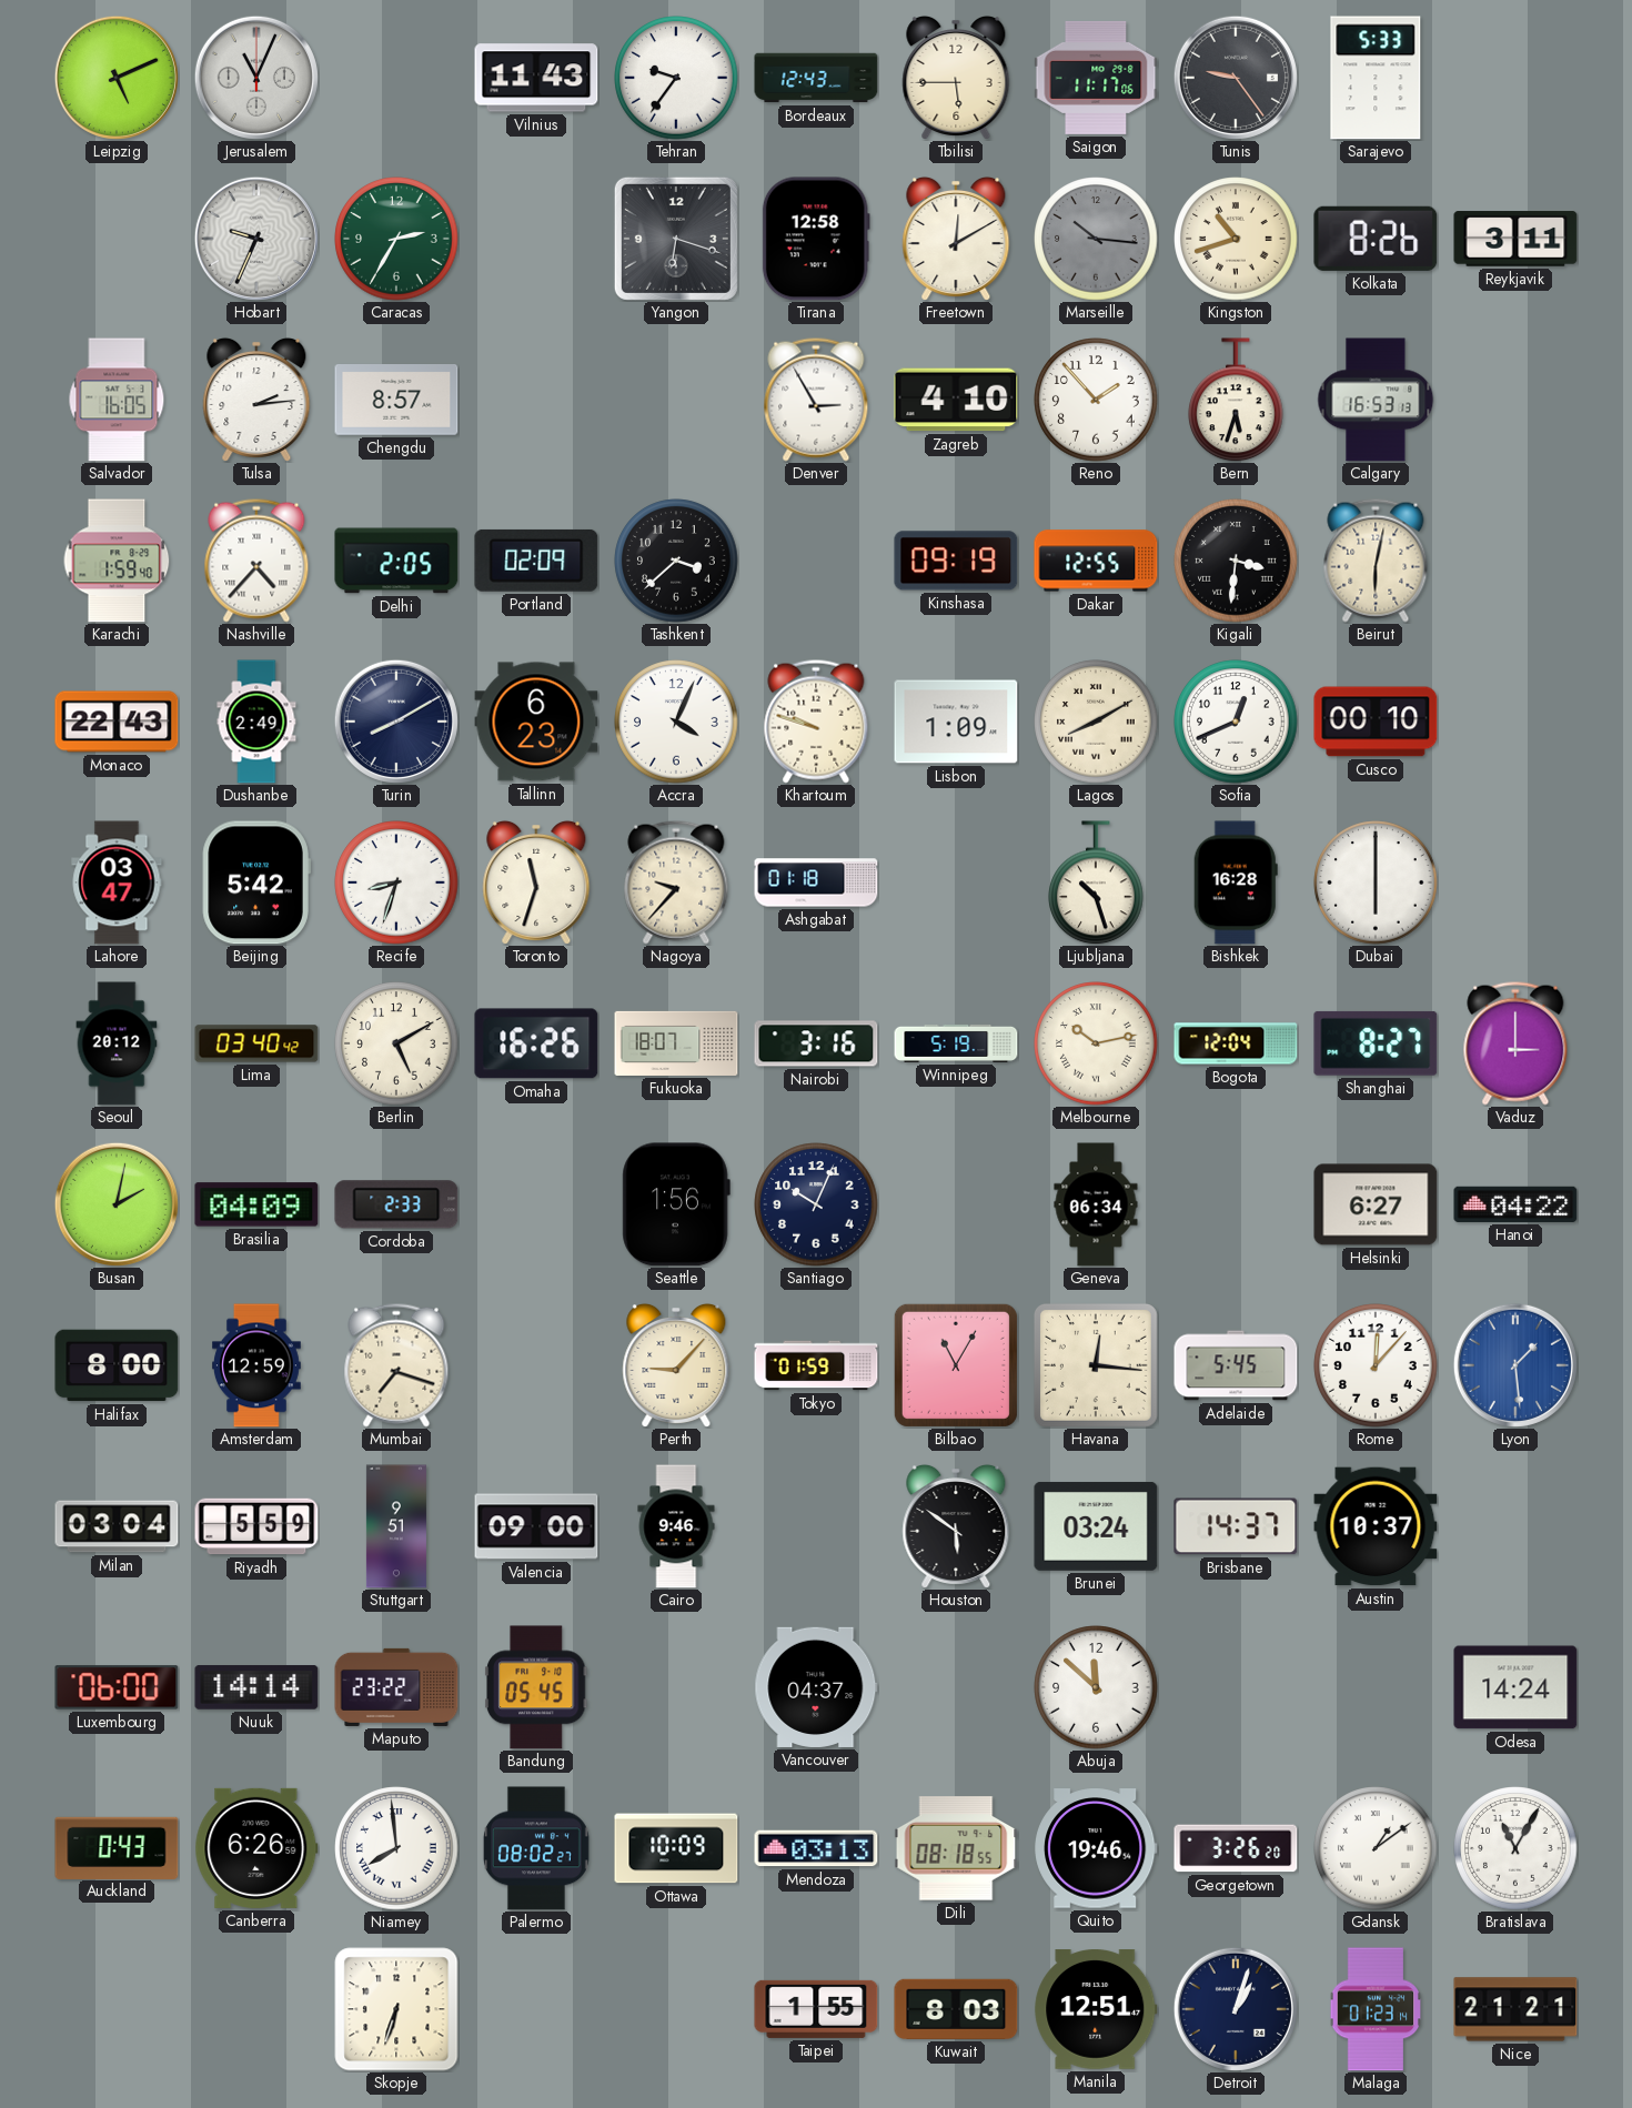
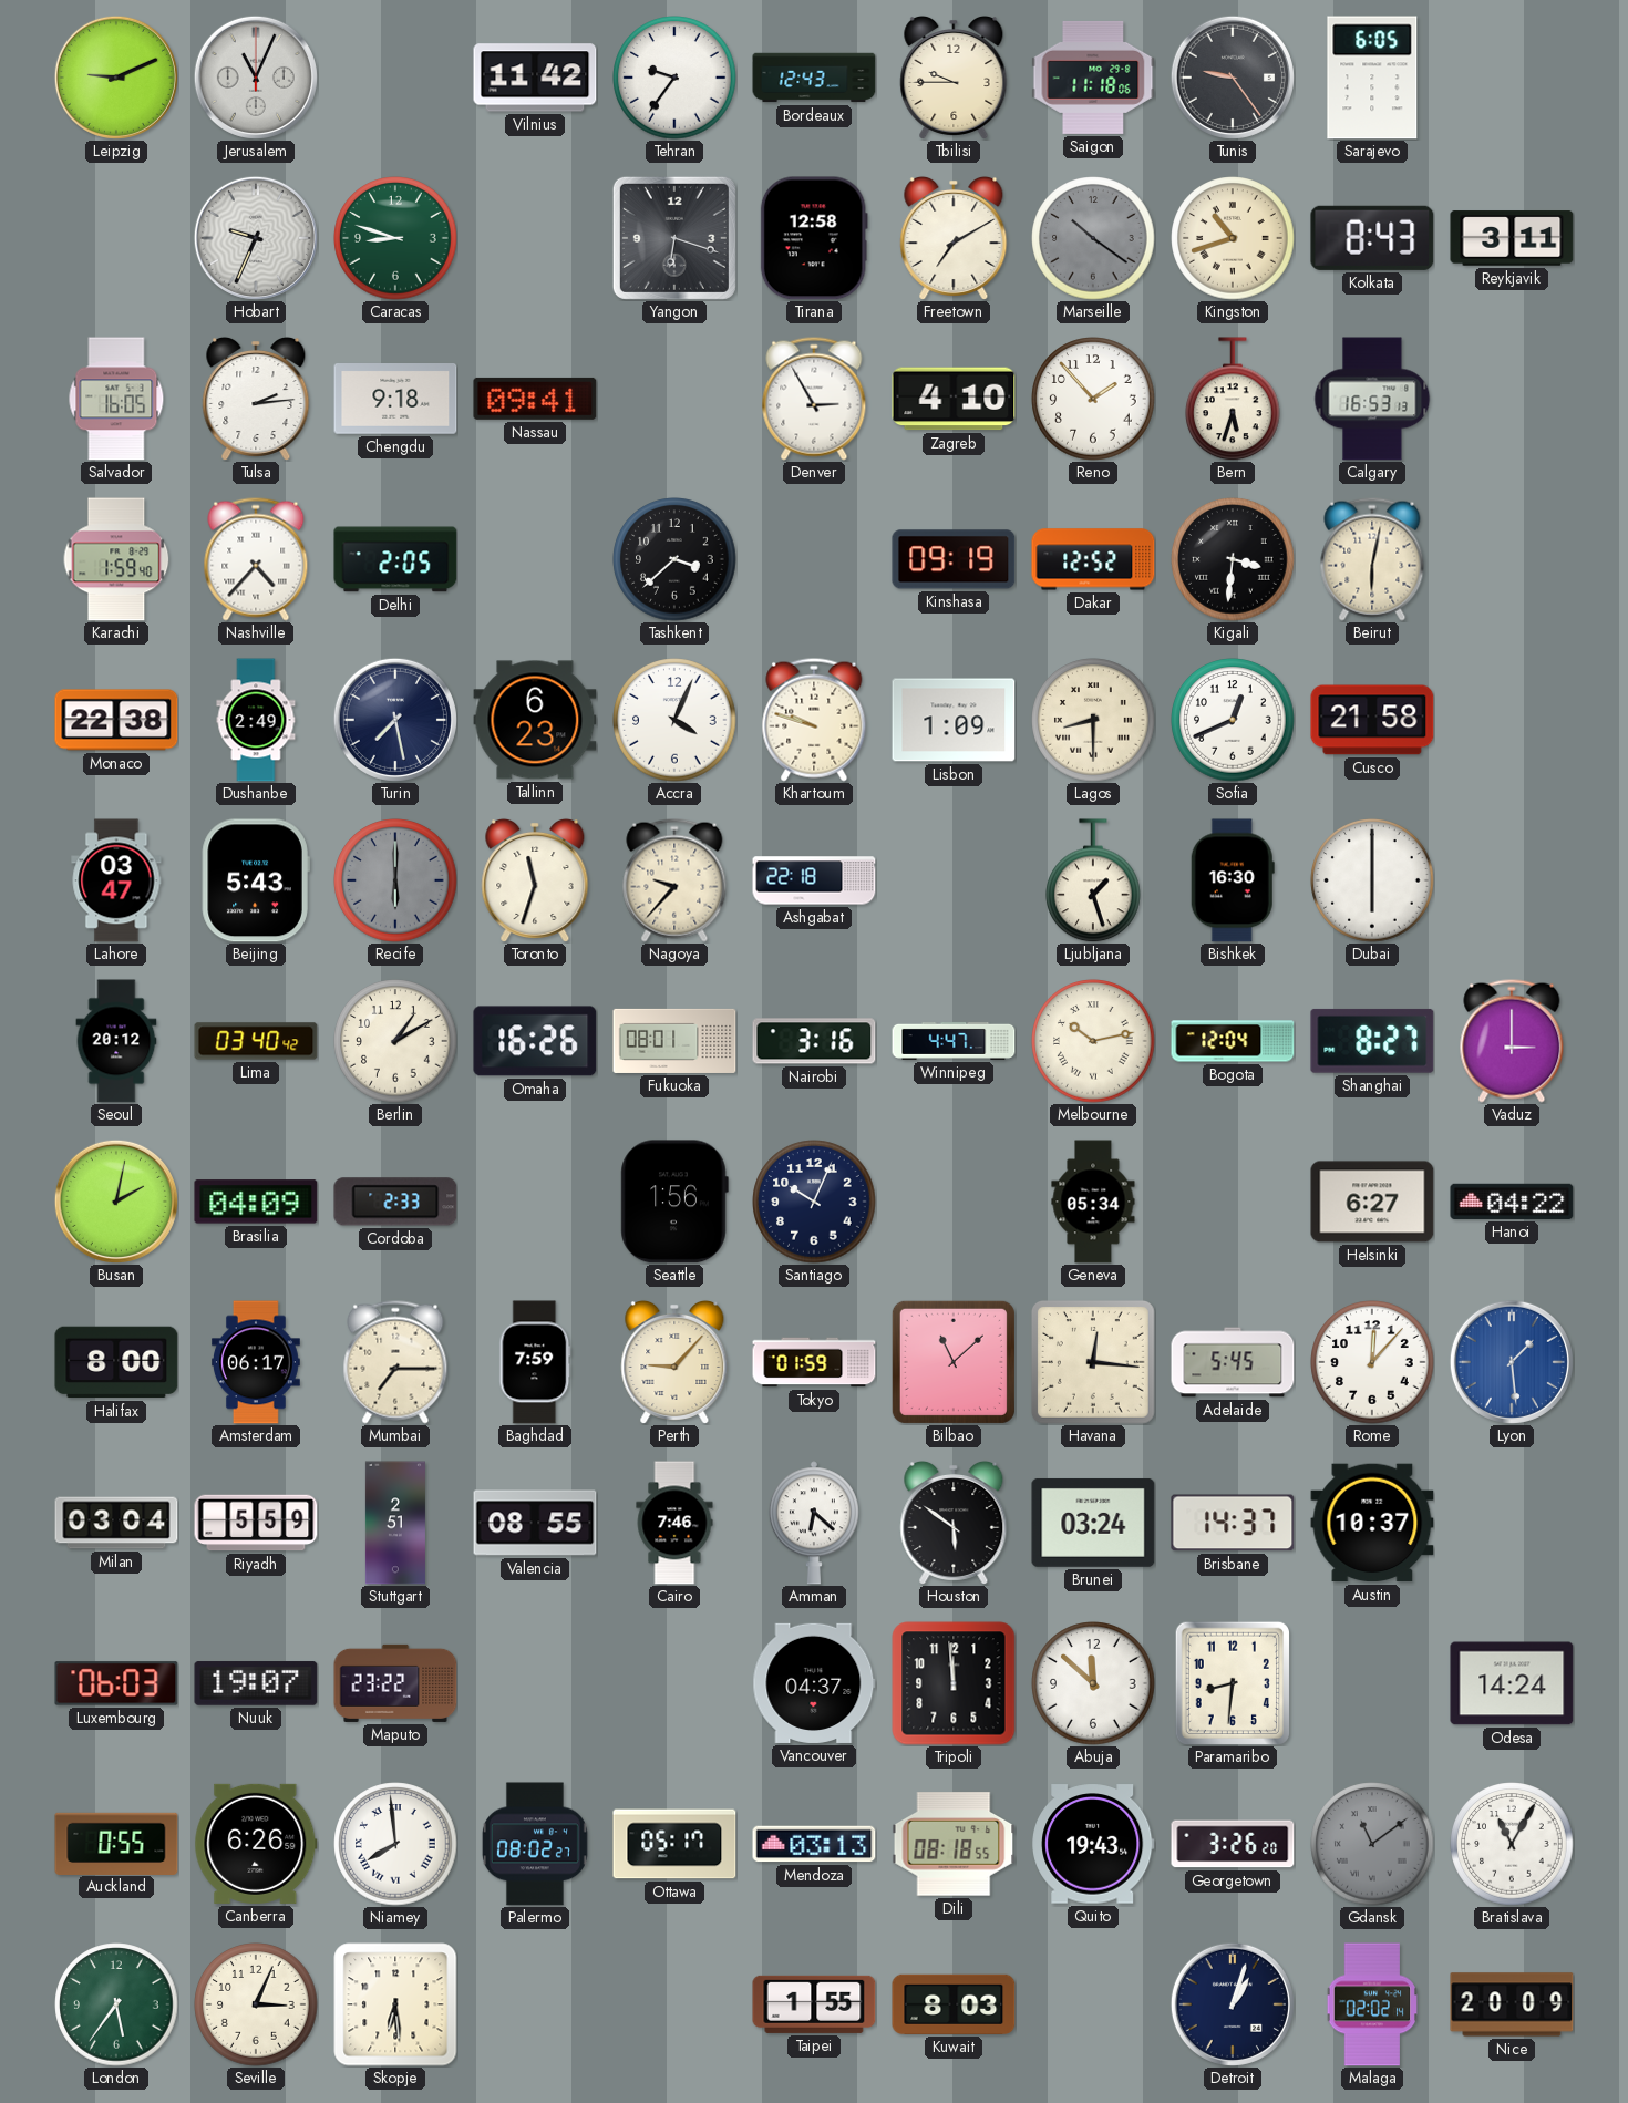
Leipzig: 5:11 -> 9:11
Vilnius: 11:43 -> 11:42
Tbilisi: 5:45 -> 9:45
Saigon: 11:17 -> 11:18
Sarajevo: 5:33 -> 6:05
Caracas: 2:35 -> 8:48
Freetown: 12:10 -> 7:10
Marseille: 10:16 -> 10:21
Kolkata: 8:26 -> 8:43
Chengdu: 8:57 -> 9:18
Nassau: none -> 09:41
Portland: 02:09 -> none
Dakar: 12:55 -> 12:52
Monaco: 22:43 -> 22:38
Turin: 8:10 -> 7:28
Lagos: 8:10 -> 8:30
Cusco: 00:10 -> 21:58
Beijing: 5:42 -> 5:43
Recife: 8:33 -> 6:00
Recife dial: white -> grey
Ashgabat: 01:18 -> 22:18
Ljubljana: 10:27 -> 1:27
Bishkek: 16:28 -> 16:30
Berlin: 5:10 -> 1:10
Fukuoka: 18:07 -> 08:01
Winnipeg: 5:19 -> 4:47
Geneva: 06:34 -> 05:34
Amsterdam: 12:59 -> 06:17
Mumbai: 7:18 -> 7:15
Baghdad: none -> 7:59
Bilbao: 11:05 -> 11:08
Stuttgart: 9:51 -> 2:51
Valencia: 09:00 -> 08:55
Cairo: 9:46 -> 7:46
Amman: none -> 6:22
Luxembourg: 06:00 -> 06:03
Nuuk: 14:14 -> 19:07
Bandung: 05:45 -> none
Tripoli: none -> 11:59
Paramaribo: none -> 8:31
Auckland: 0:43 -> 0:55
Ottawa: 10:09 -> 05:17
Quito: 19:46 -> 19:43
Gdansk: 1:09 -> 11:09
Gdansk dial: white -> grey
London: none -> 5:36
Seville: none -> 3:04
Skopje: 6:33 -> 6:29
Manila: 12:51 -> none
Malaga: 01:23 -> 02:02
Nice: 21:21 -> 20:09
